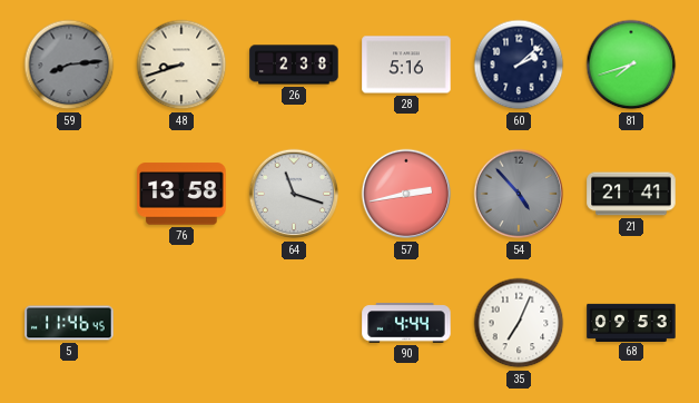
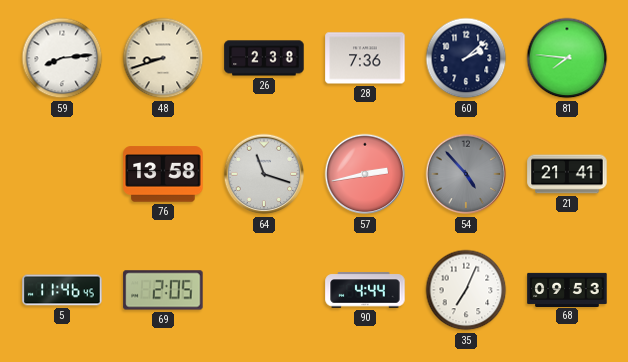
59 dial: grey -> white
28: 5:16 -> 7:36
81: 7:42 -> 7:46
69: none -> 2:05
